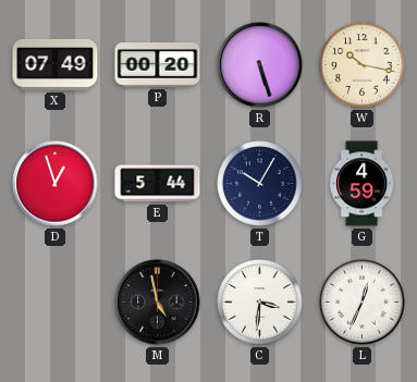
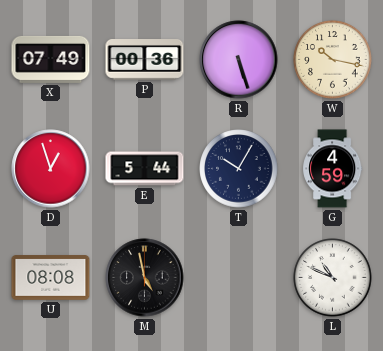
P: 00:20 -> 00:36
U: none -> 08:08
C: 3:31 -> none
L: 12:34 -> 10:49
